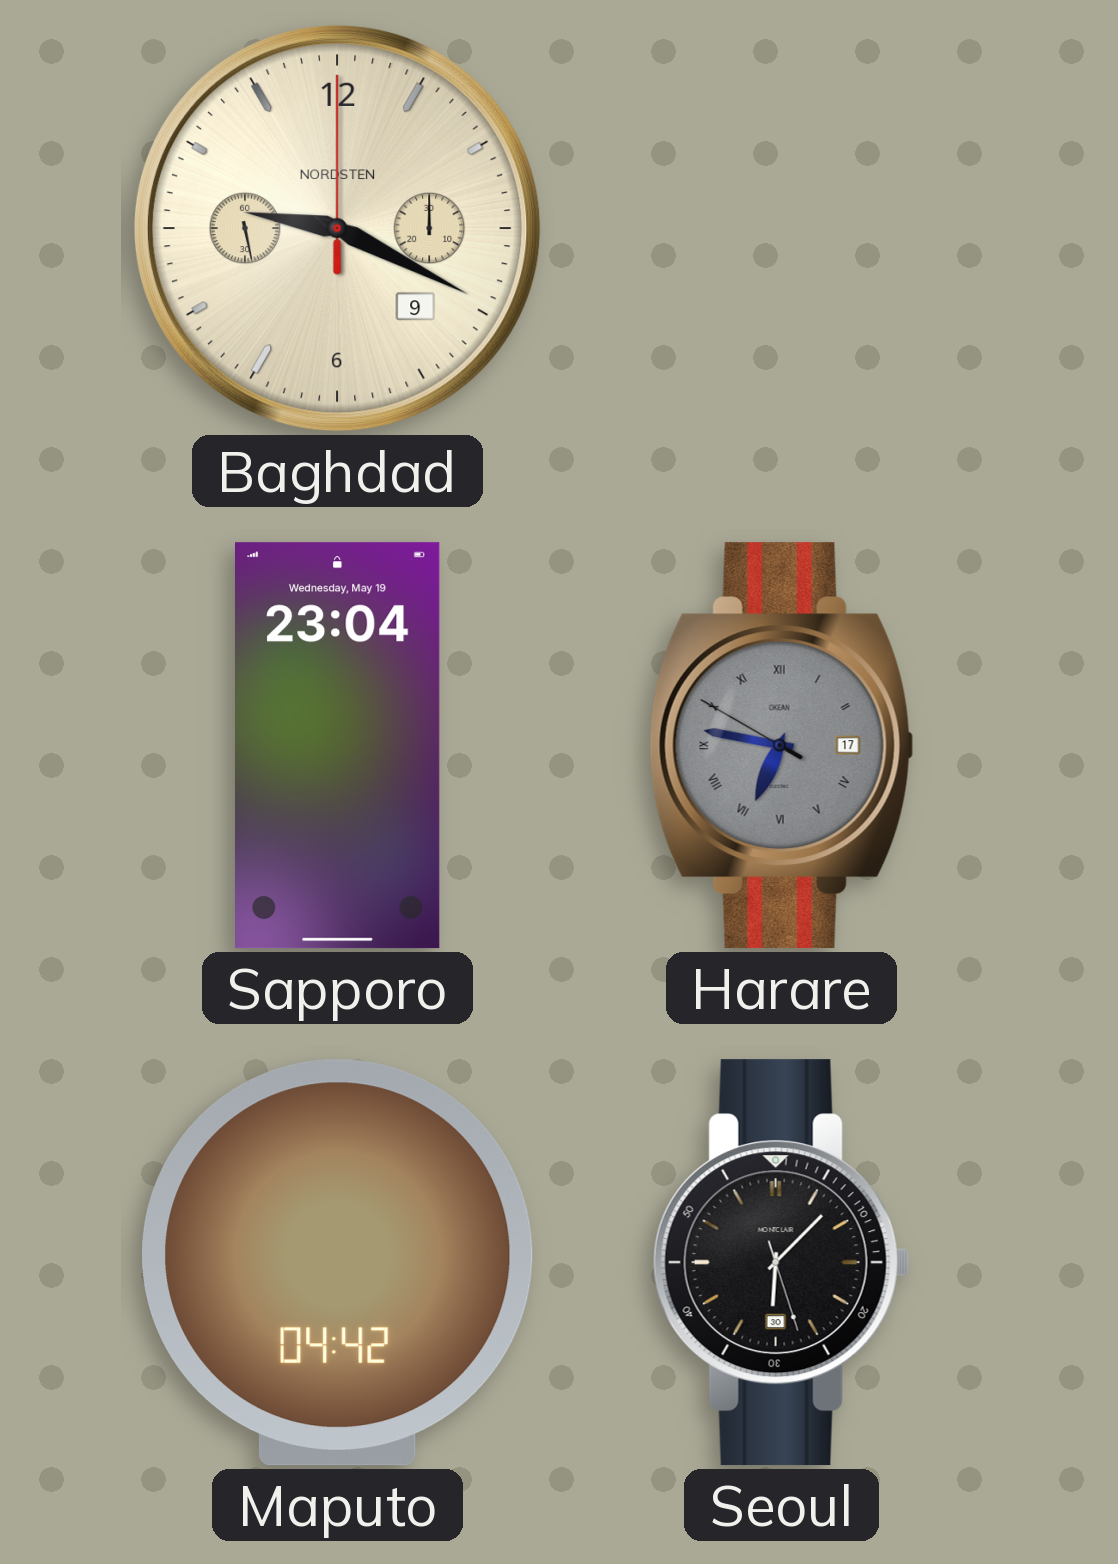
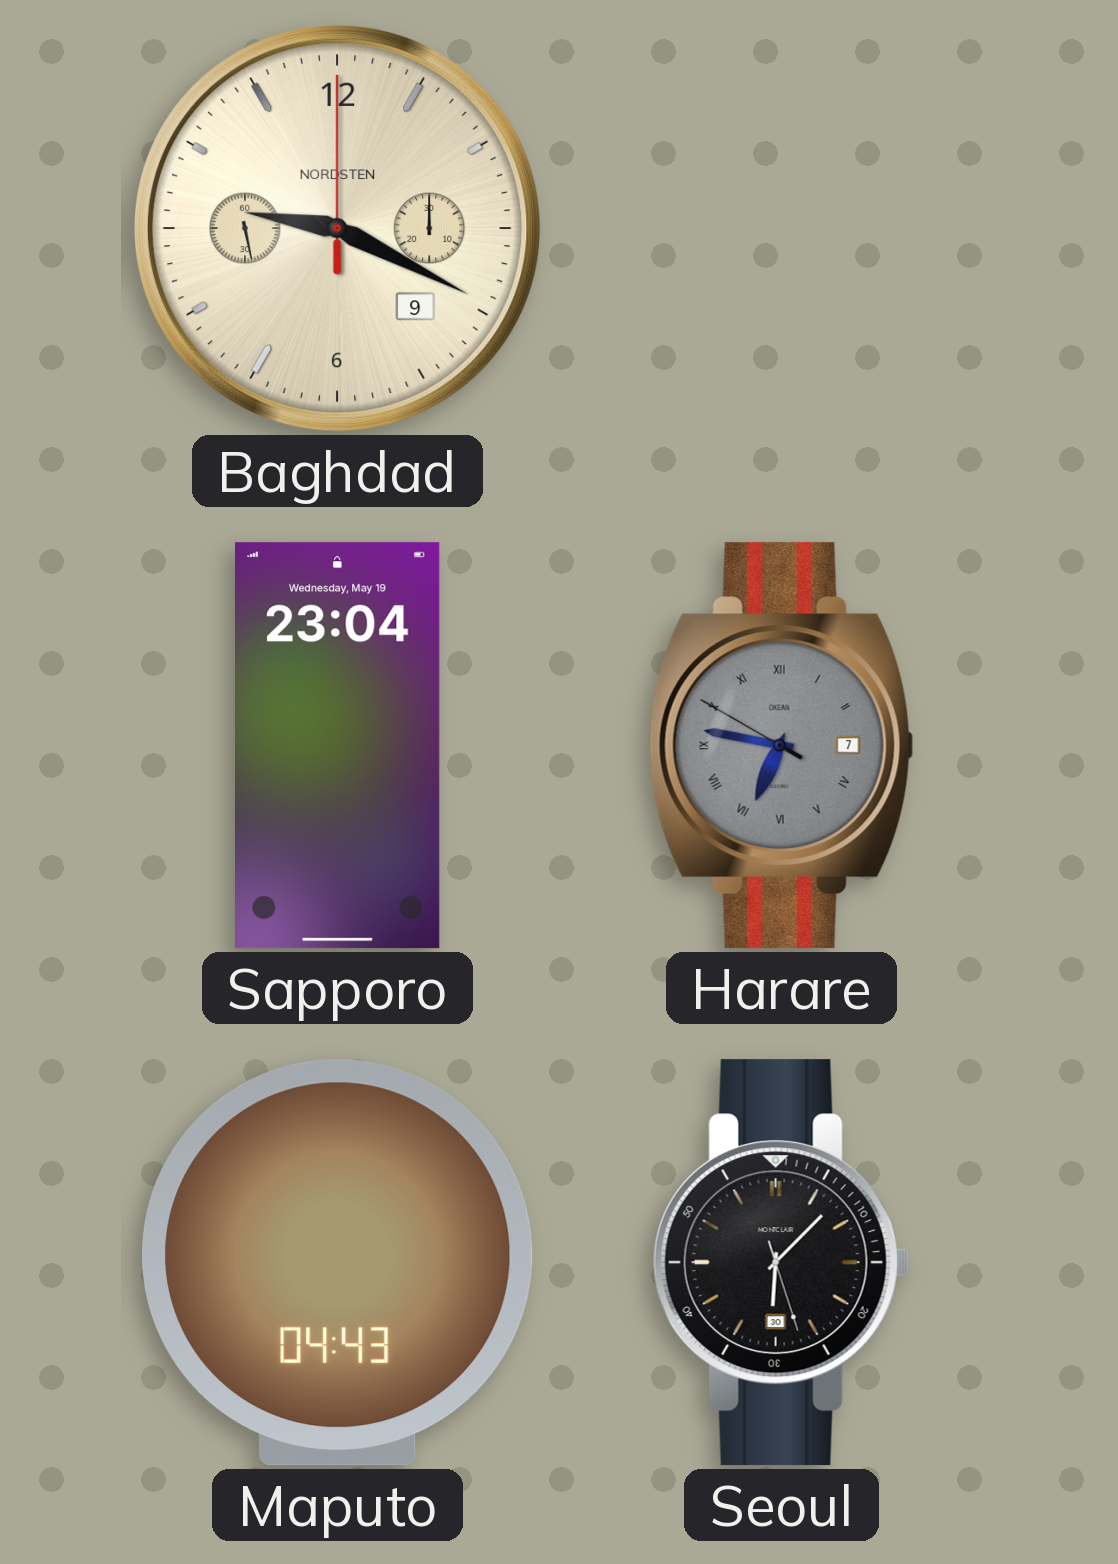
Harare date: 17 -> 7
Maputo: 04:42 -> 04:43
